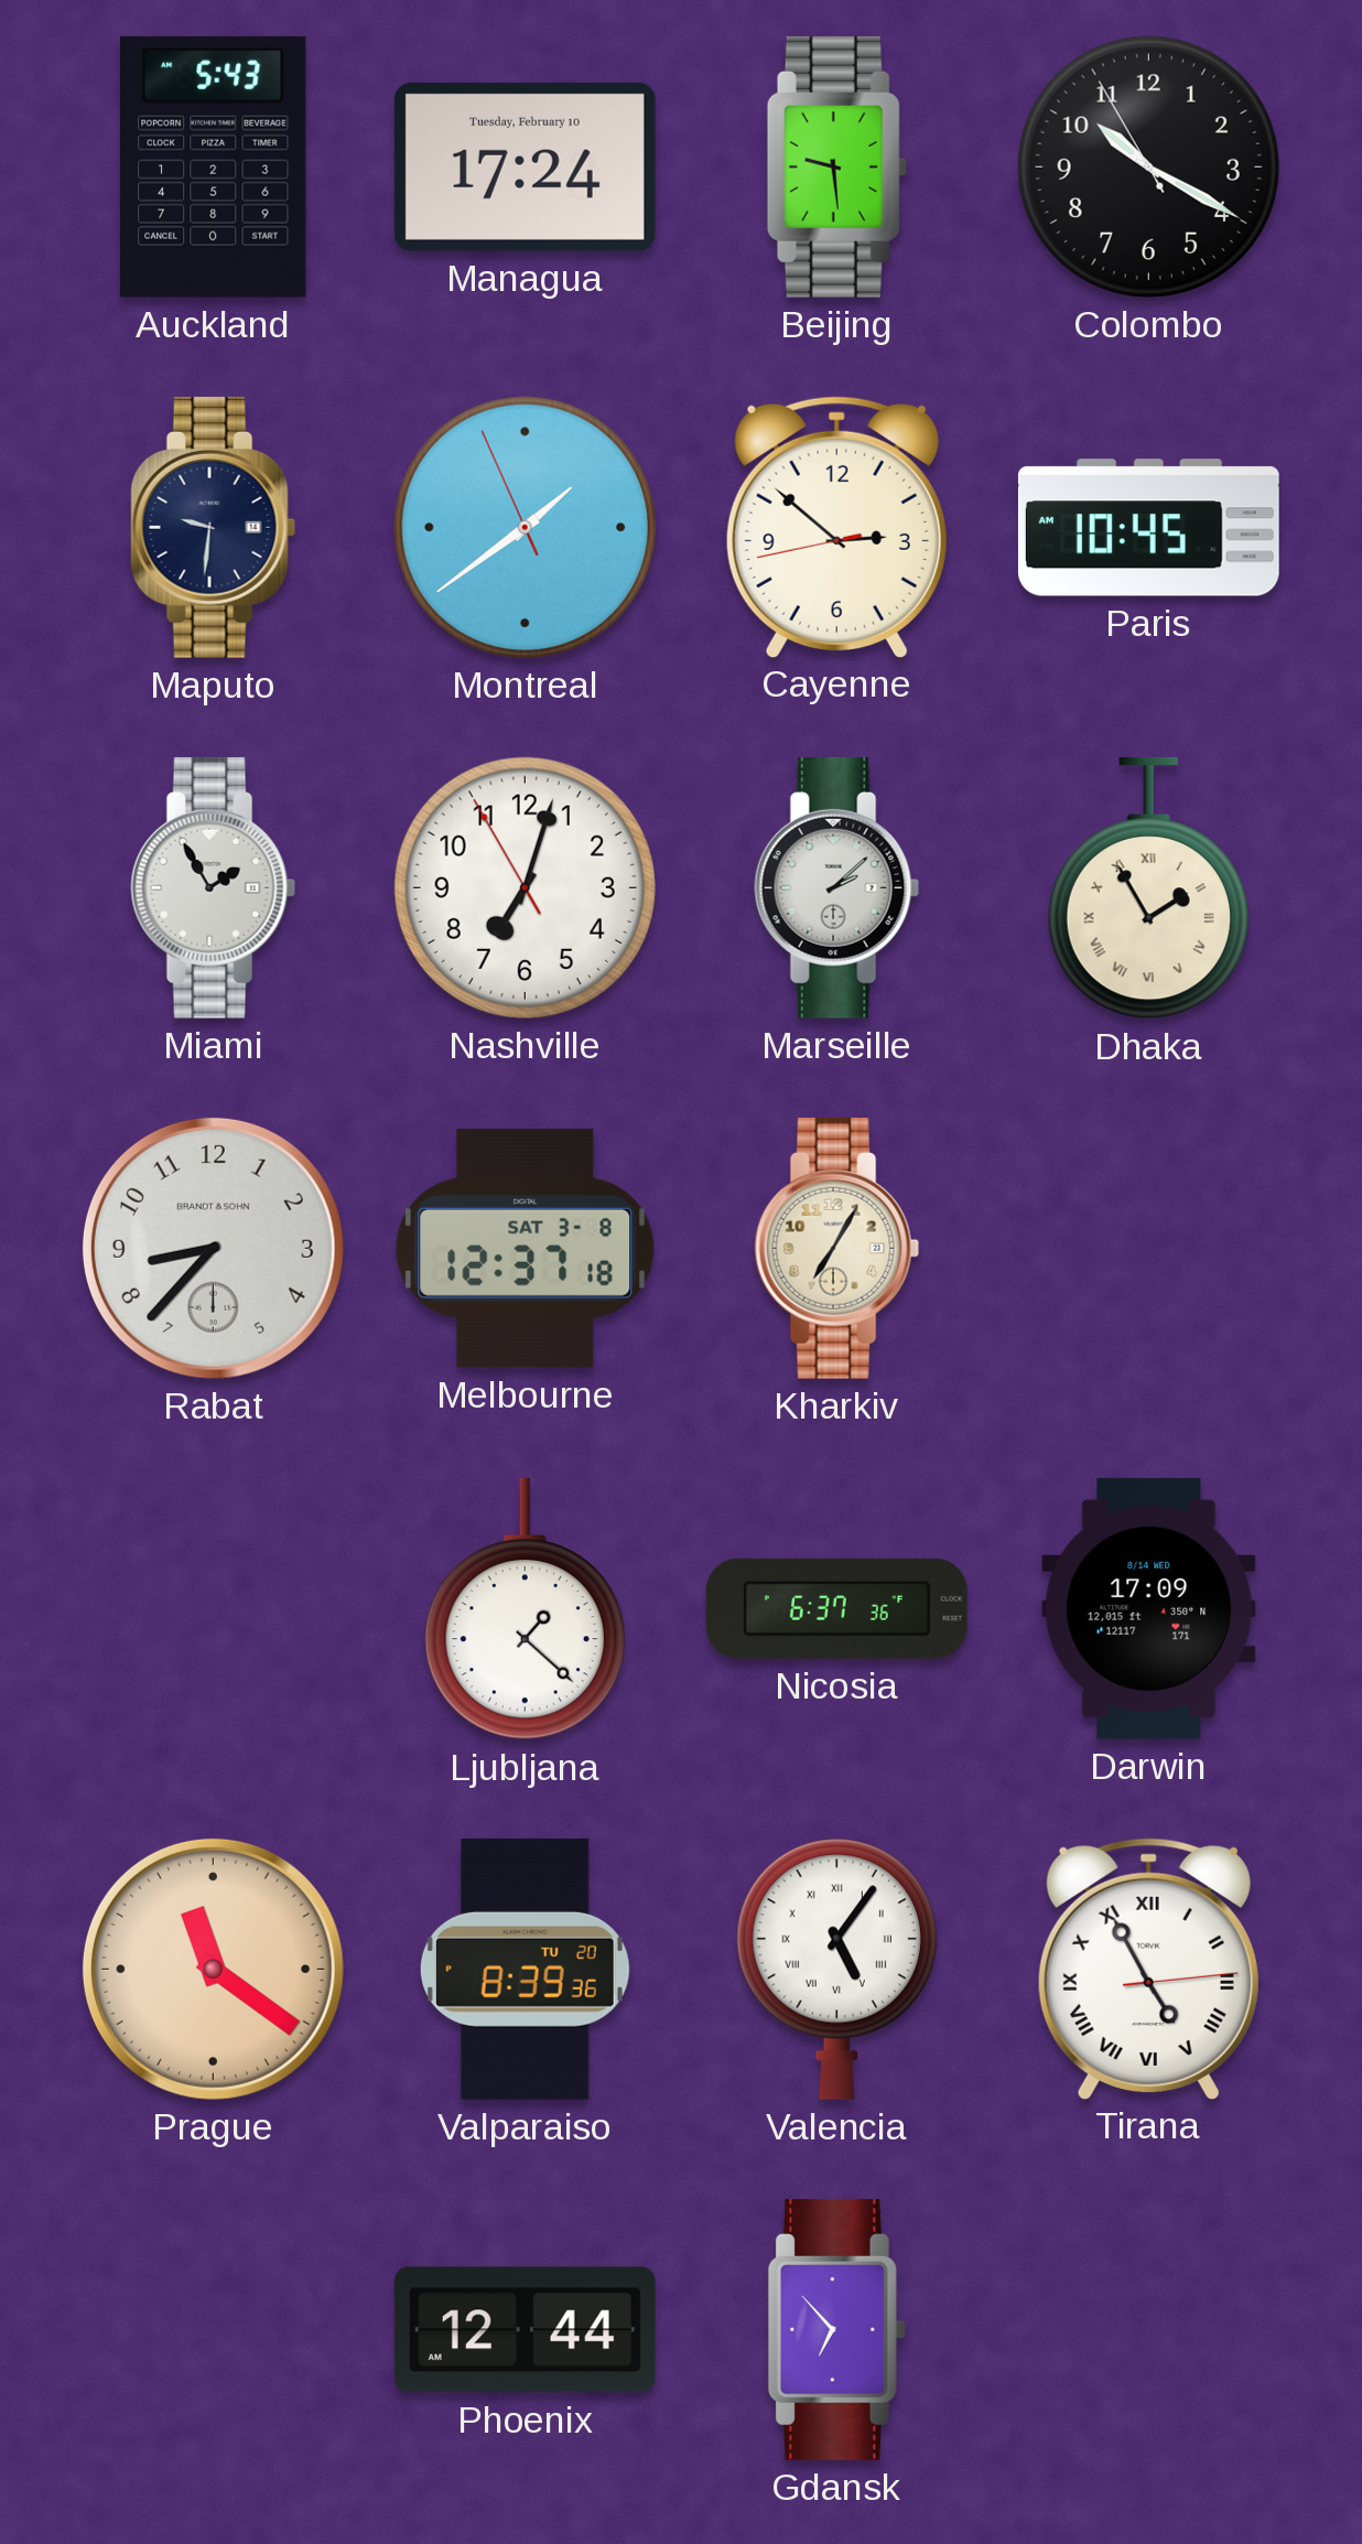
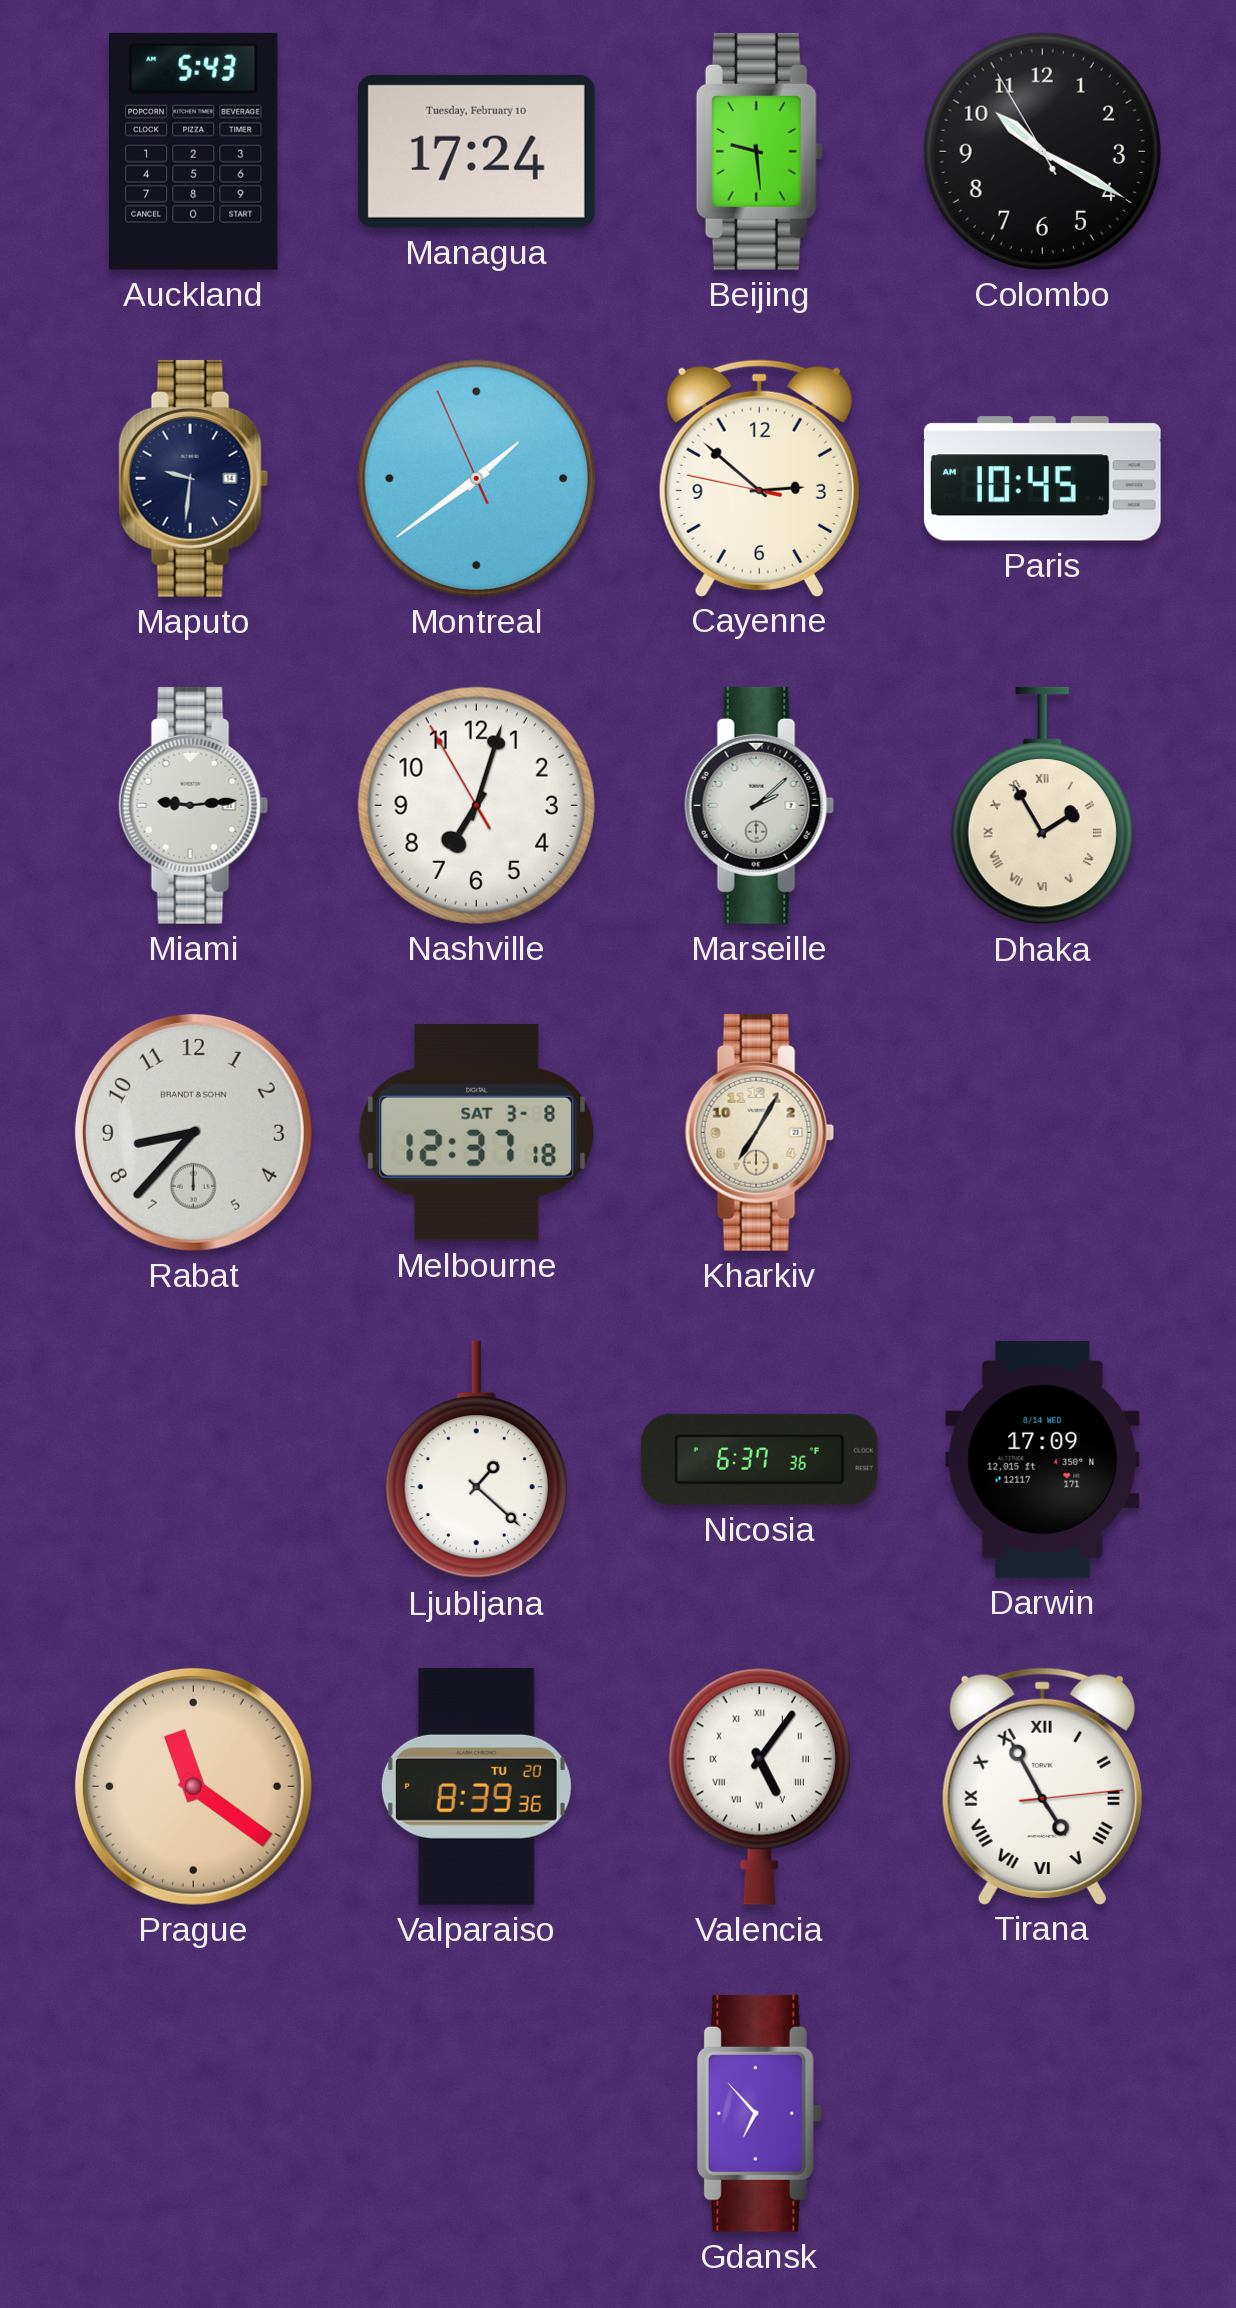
Cayenne: 2:51:43 -> 2:51:47
Miami: 1:55 -> 9:14
Phoenix: 12:44 -> none
